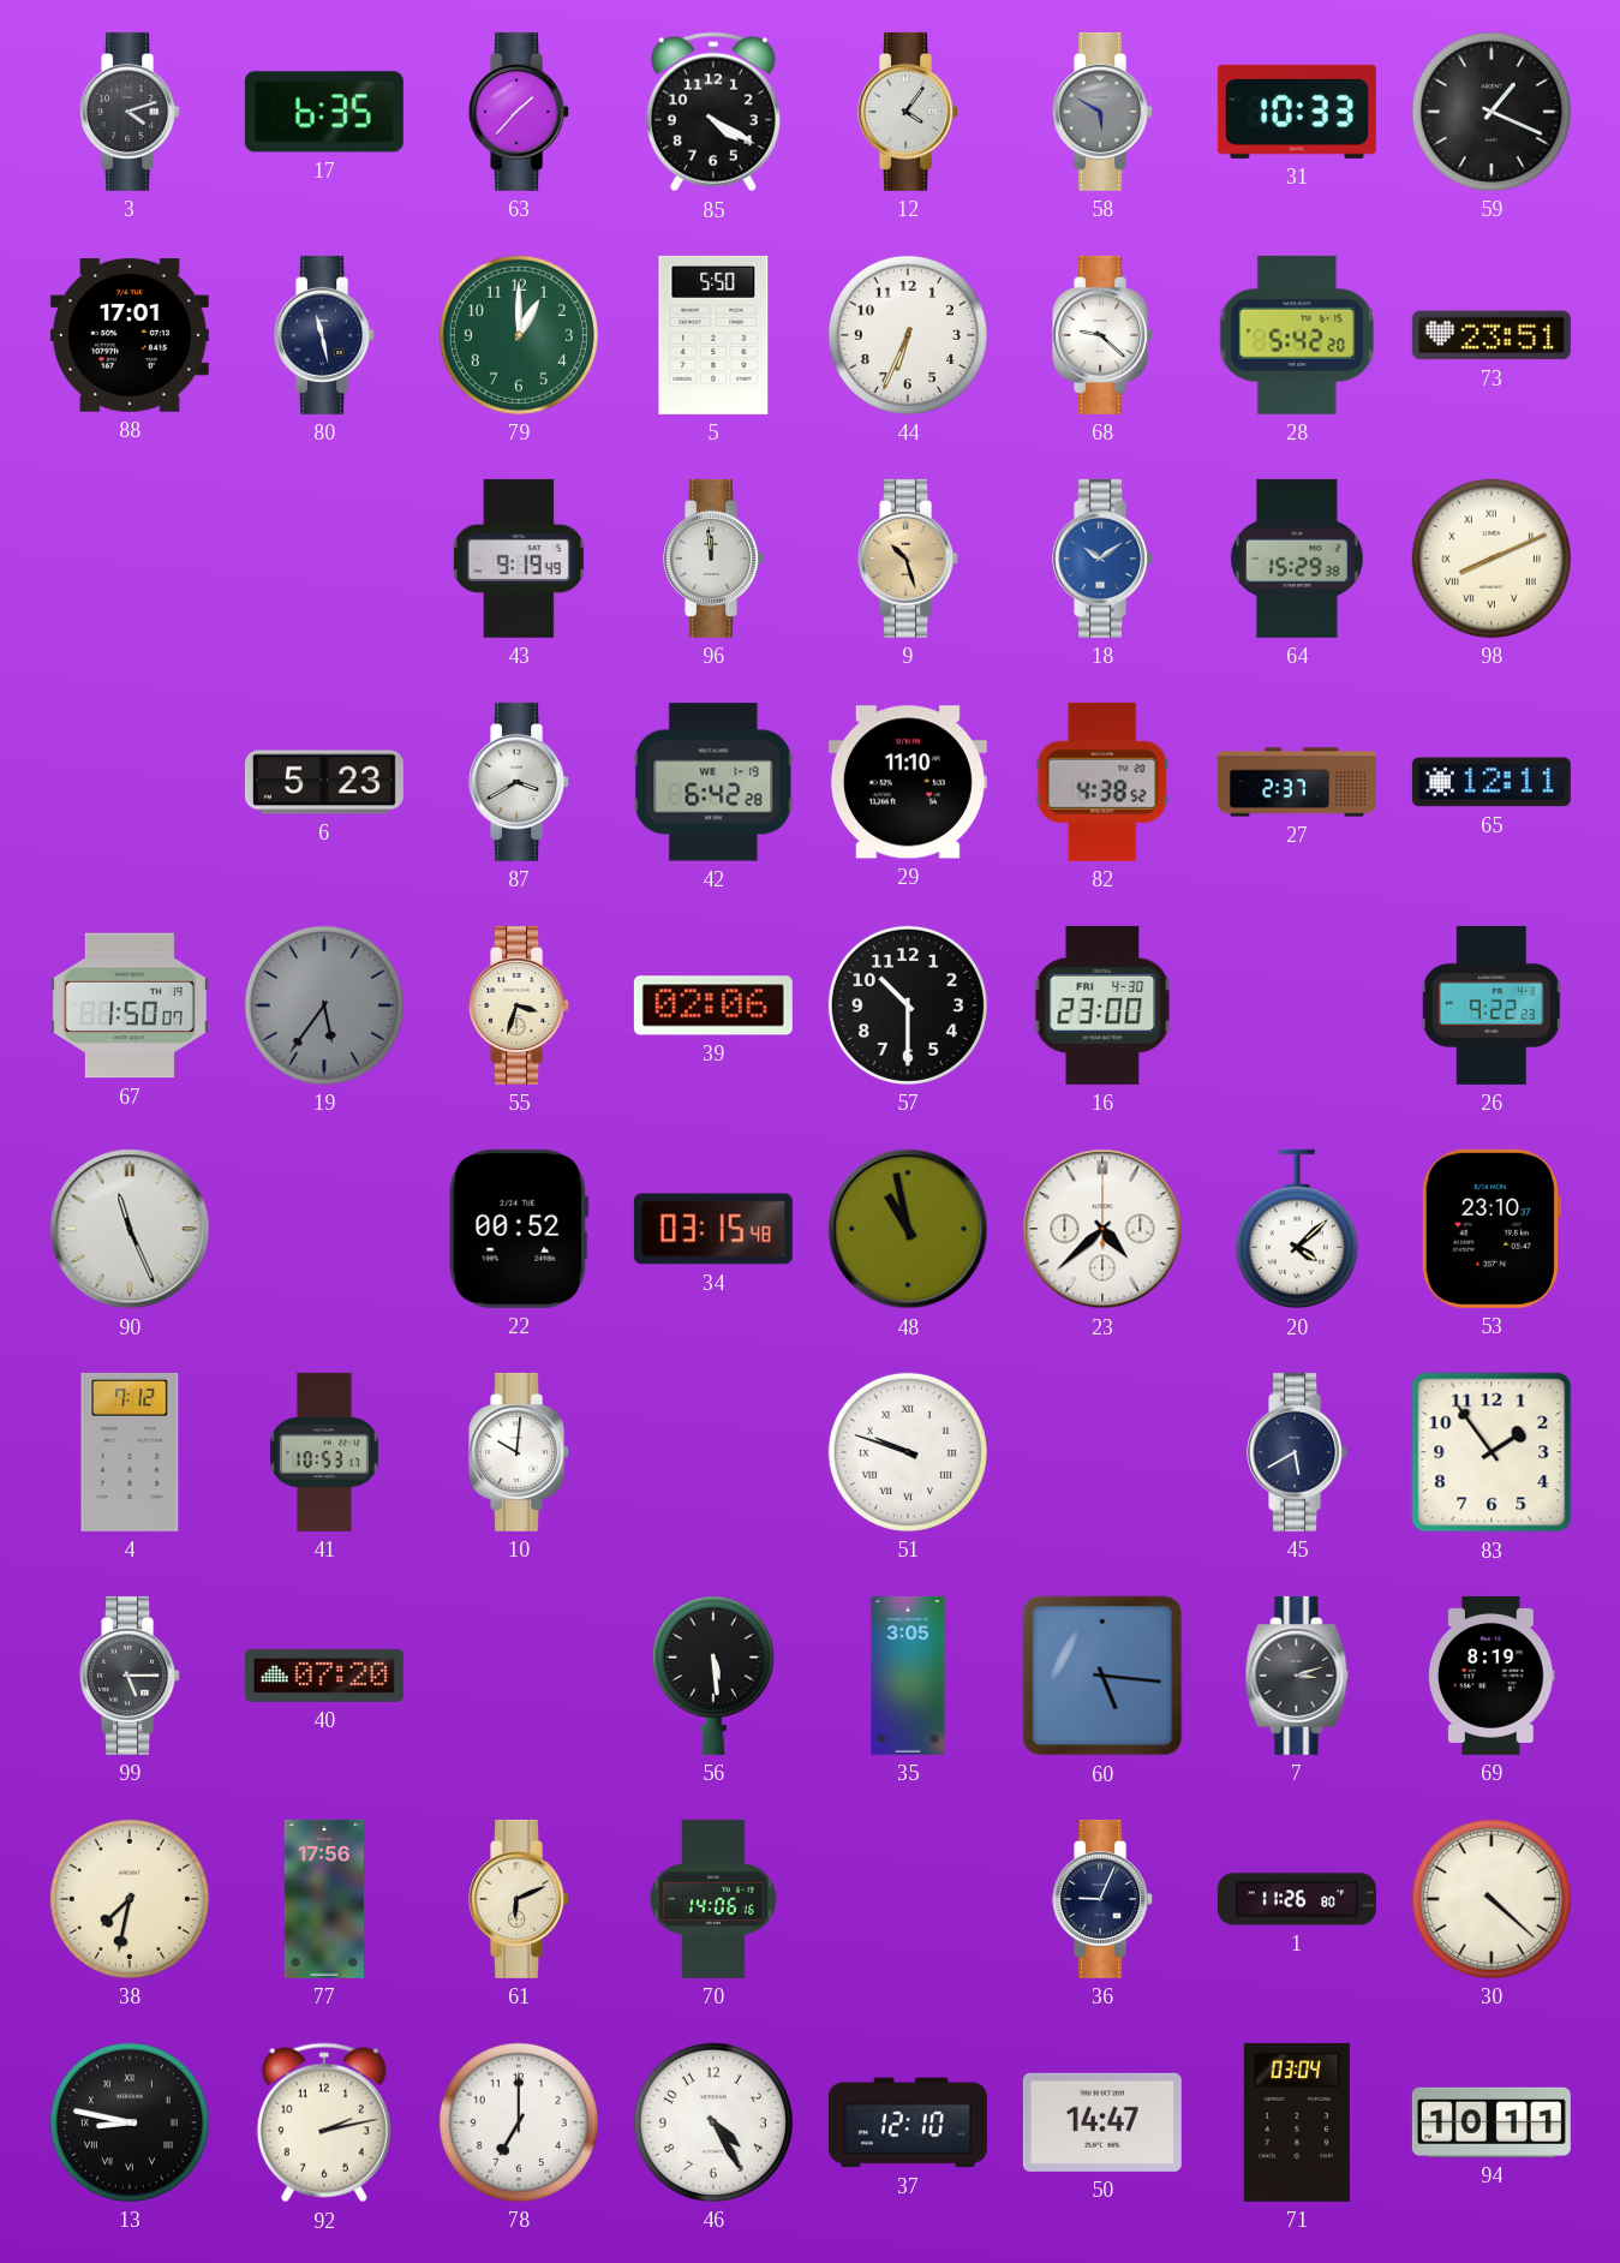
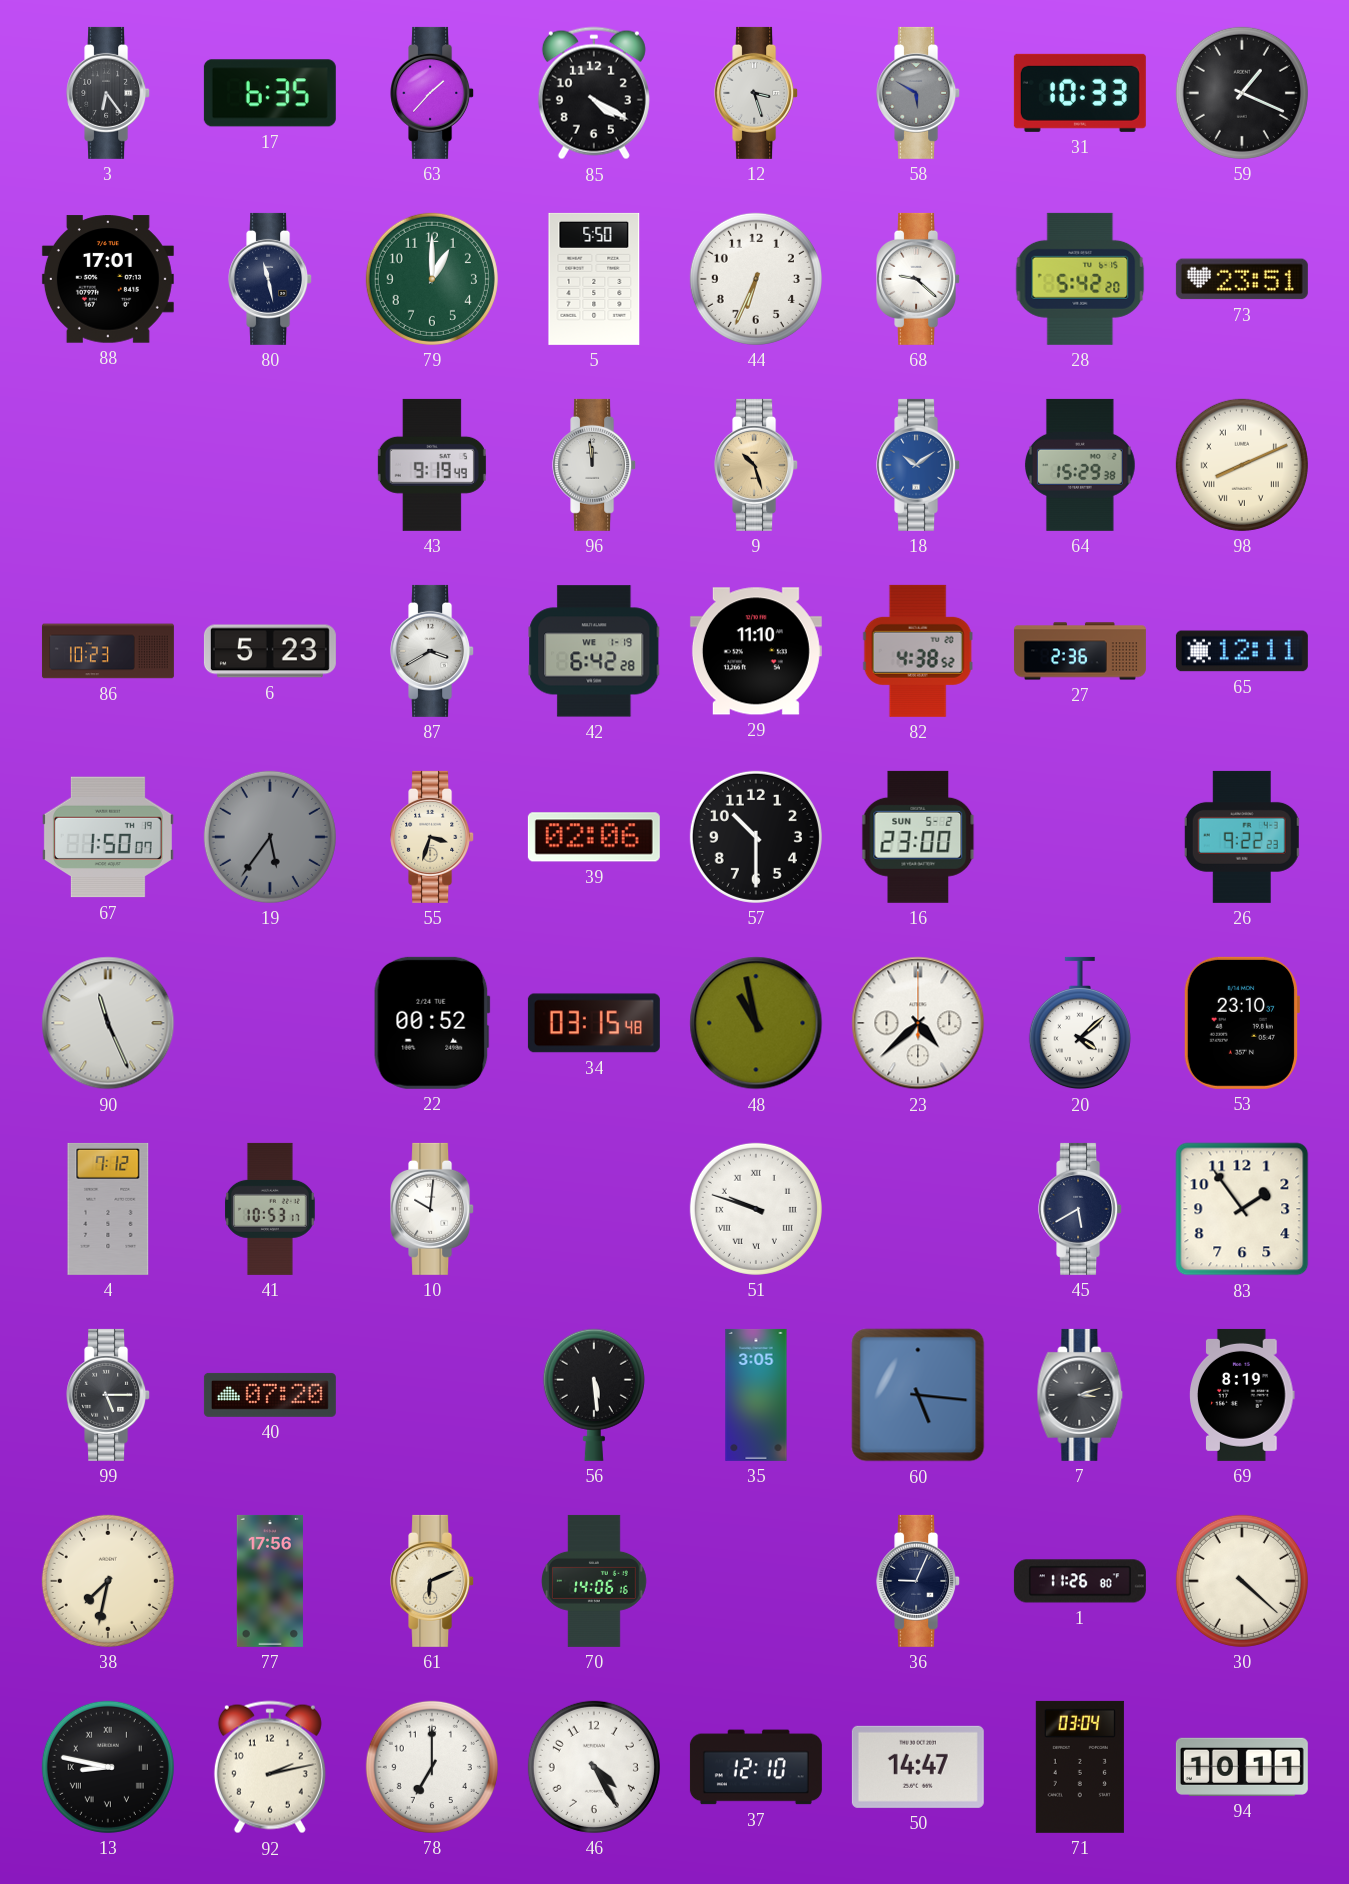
3: 4:12 -> 6:24
12: 4:06 -> 3:27
86: none -> 10:23
27: 2:37 -> 2:36
16 date: FRI 4-30 -> SUN 5-2
